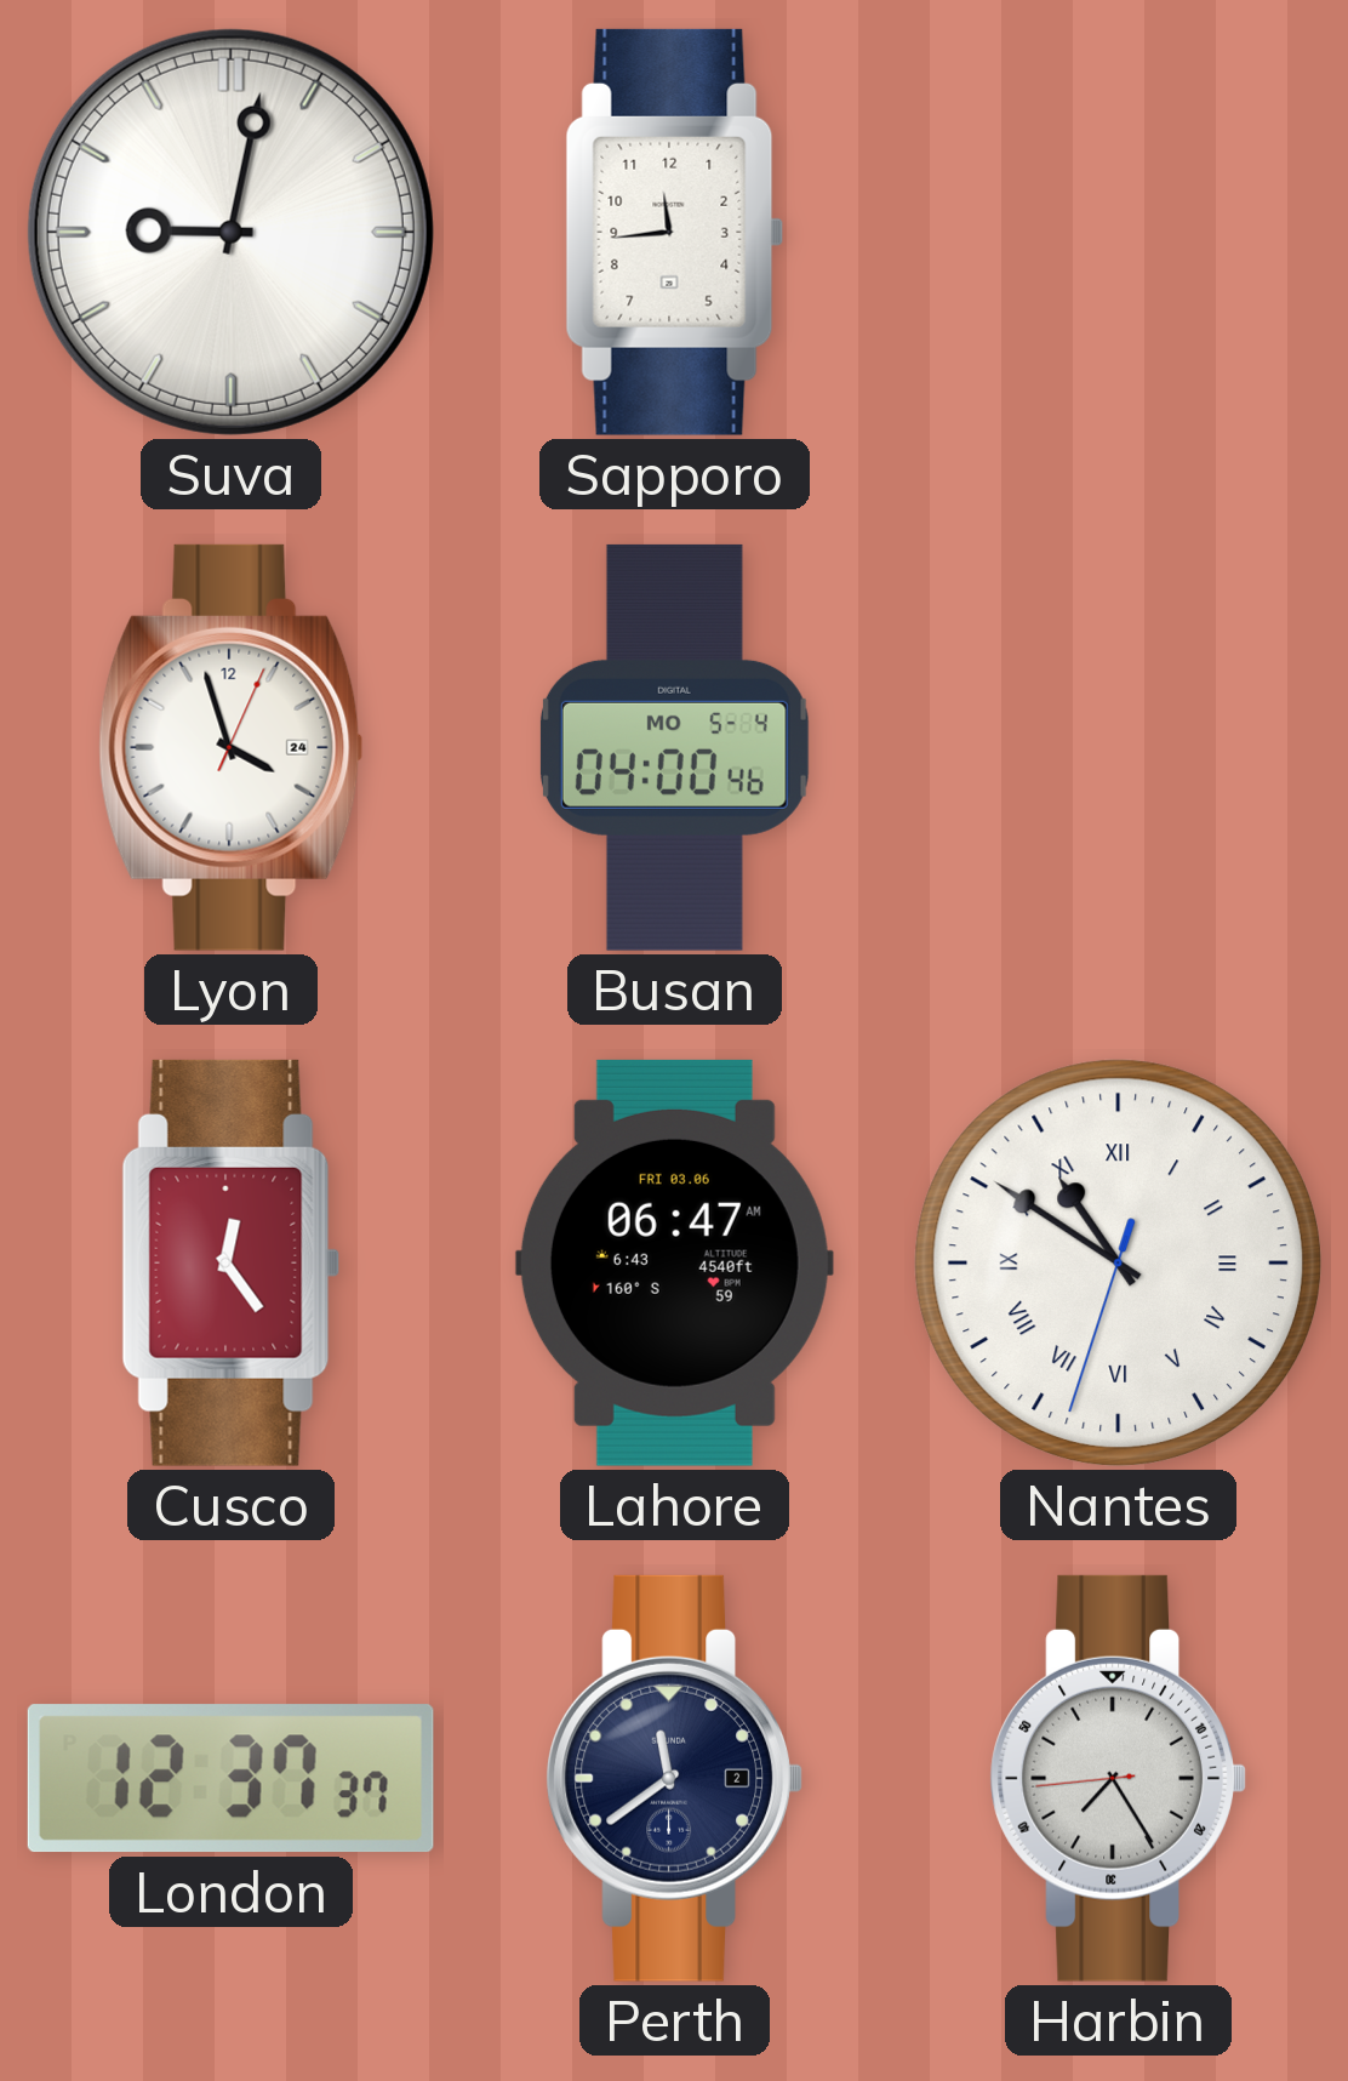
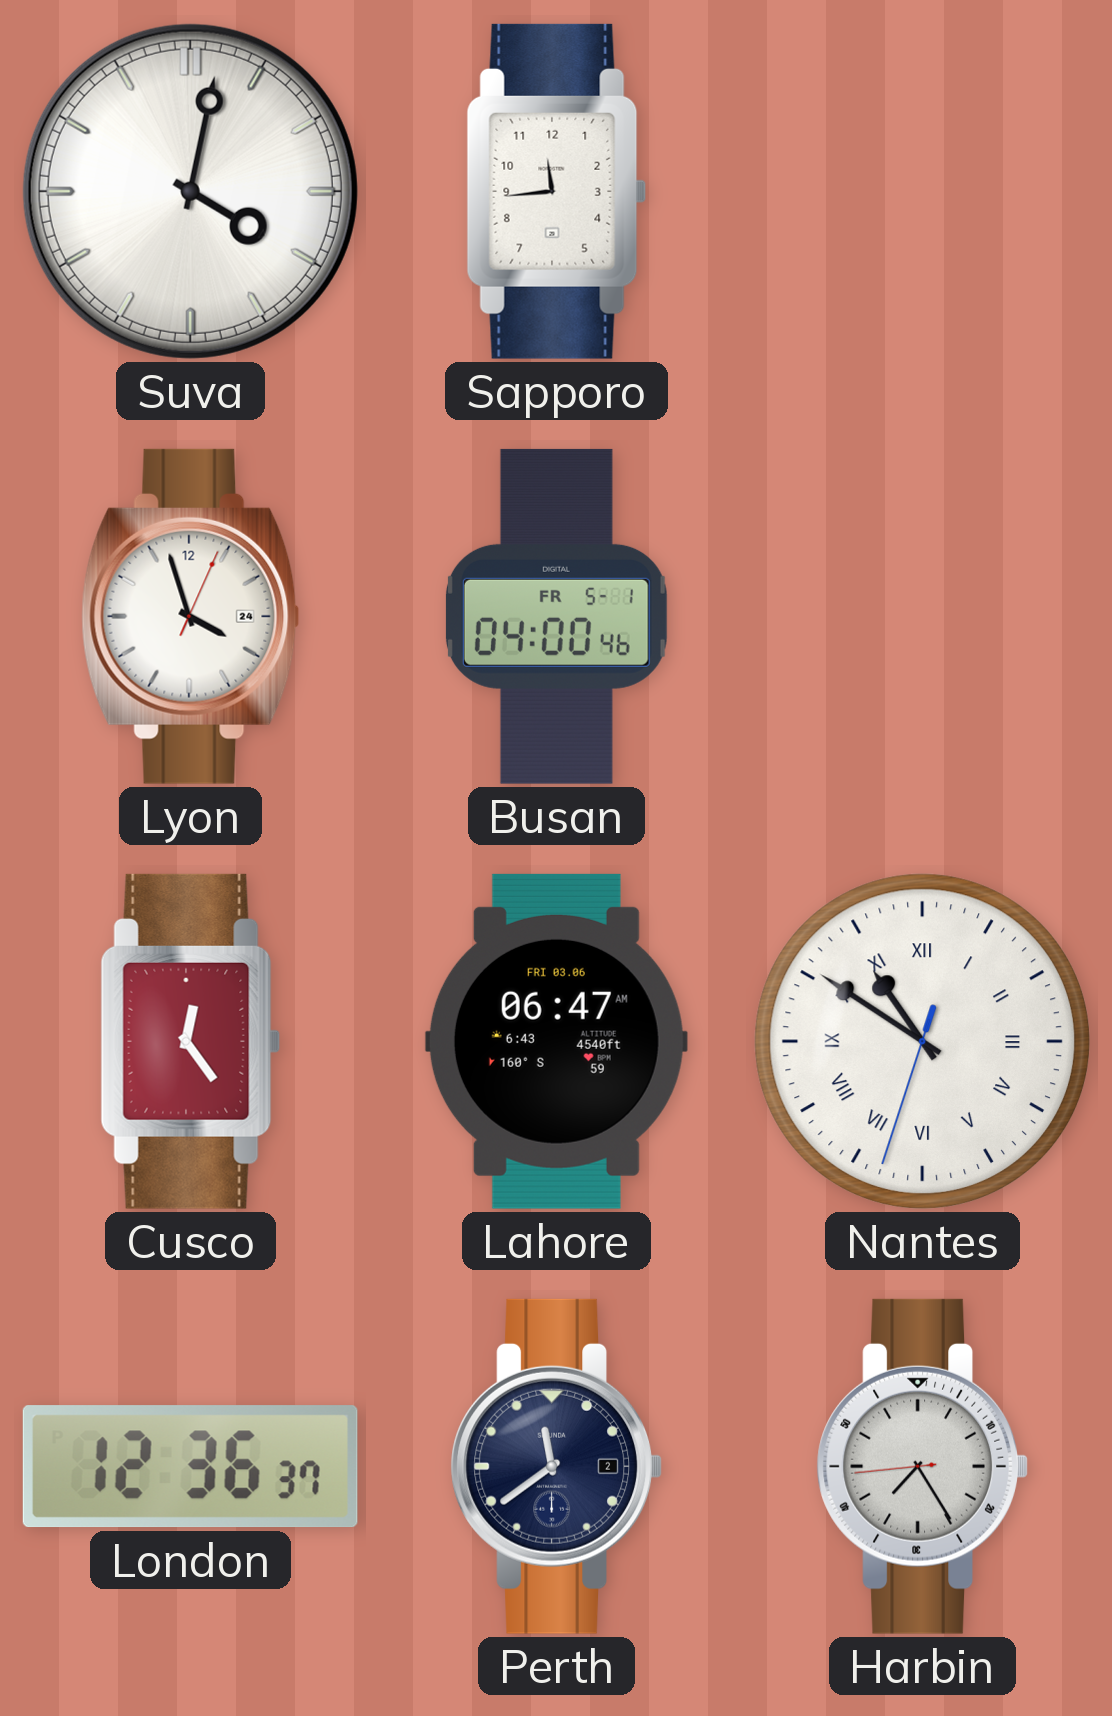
Suva: 9:02 -> 4:02
Busan date: MO 5-4 -> FR 5-1
London: 12:37 -> 12:36
